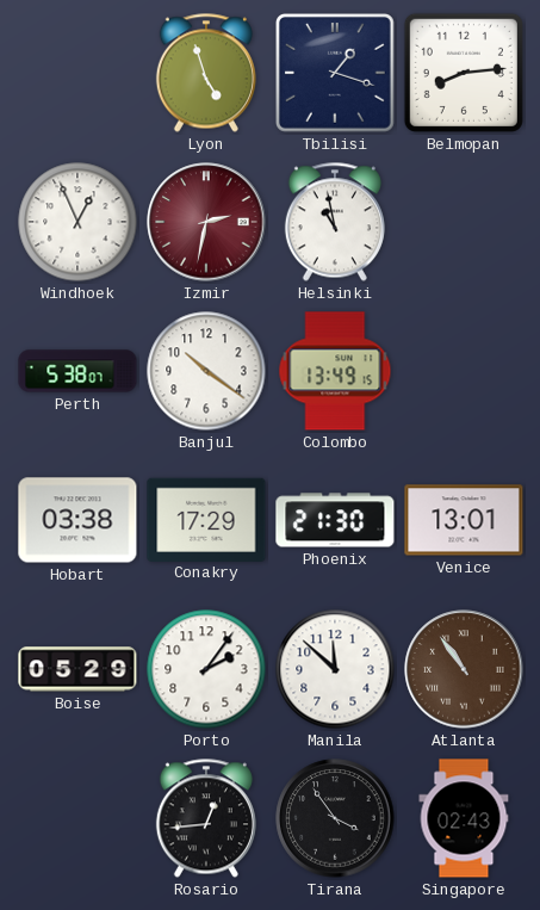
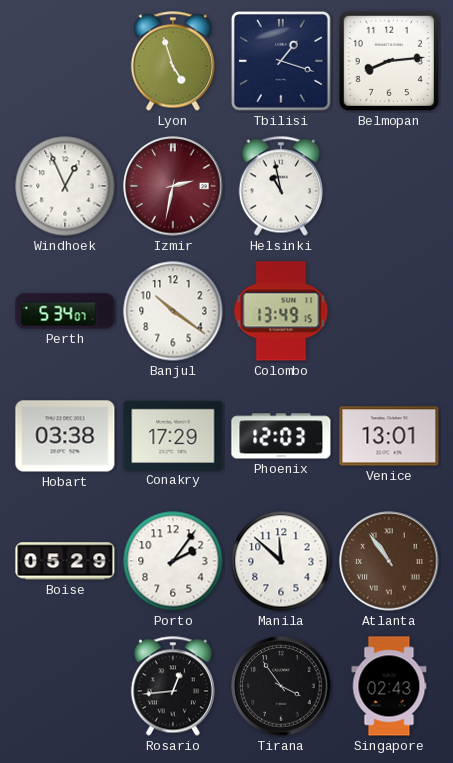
Perth: 5:38 -> 5:34
Phoenix: 21:30 -> 12:03
